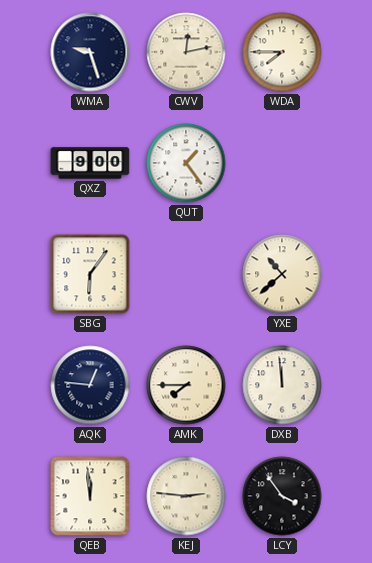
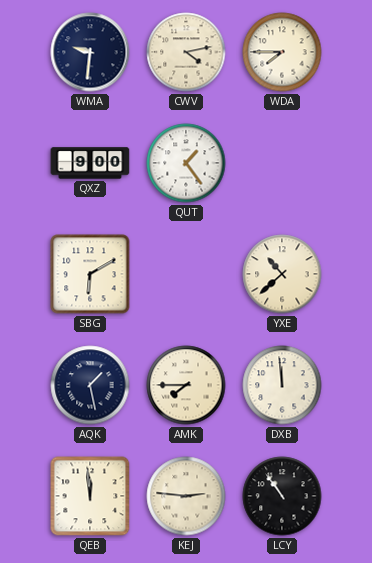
WMA: 9:27 -> 9:31
CWV: 12:13 -> 4:13
SBG: 6:06 -> 6:10
AQK: 12:46 -> 1:28
LCY: 3:54 -> 10:54
